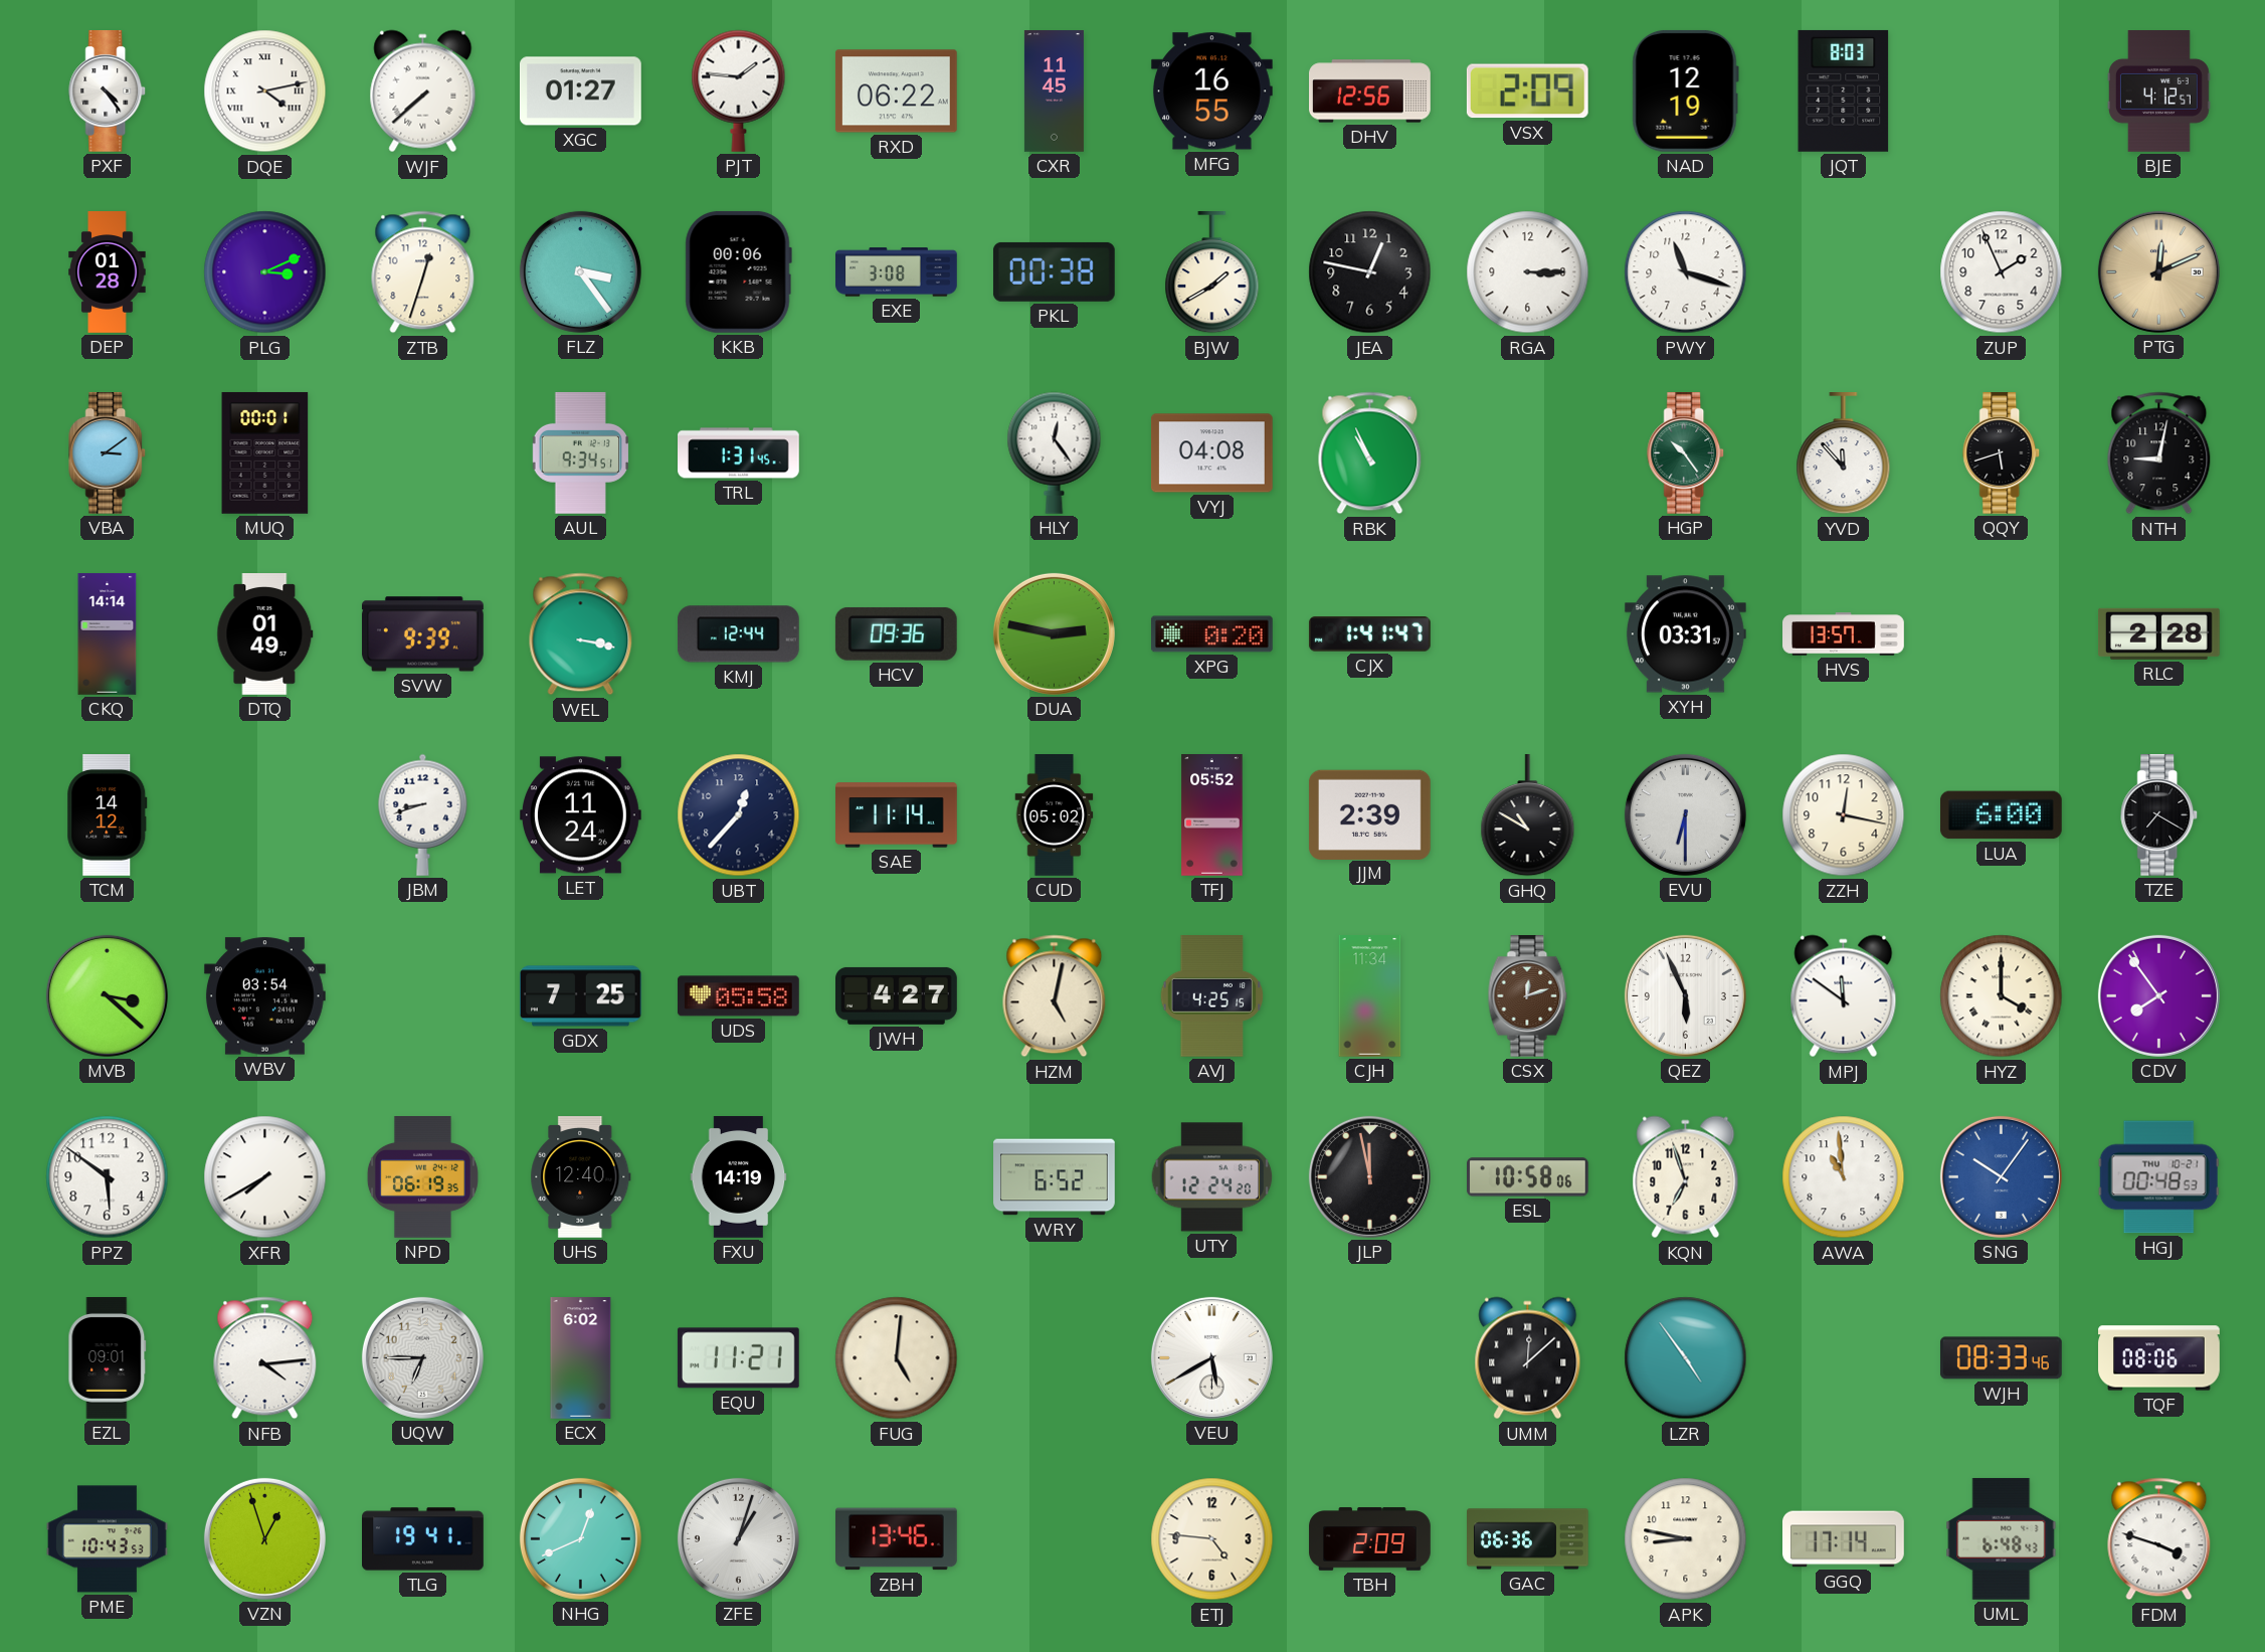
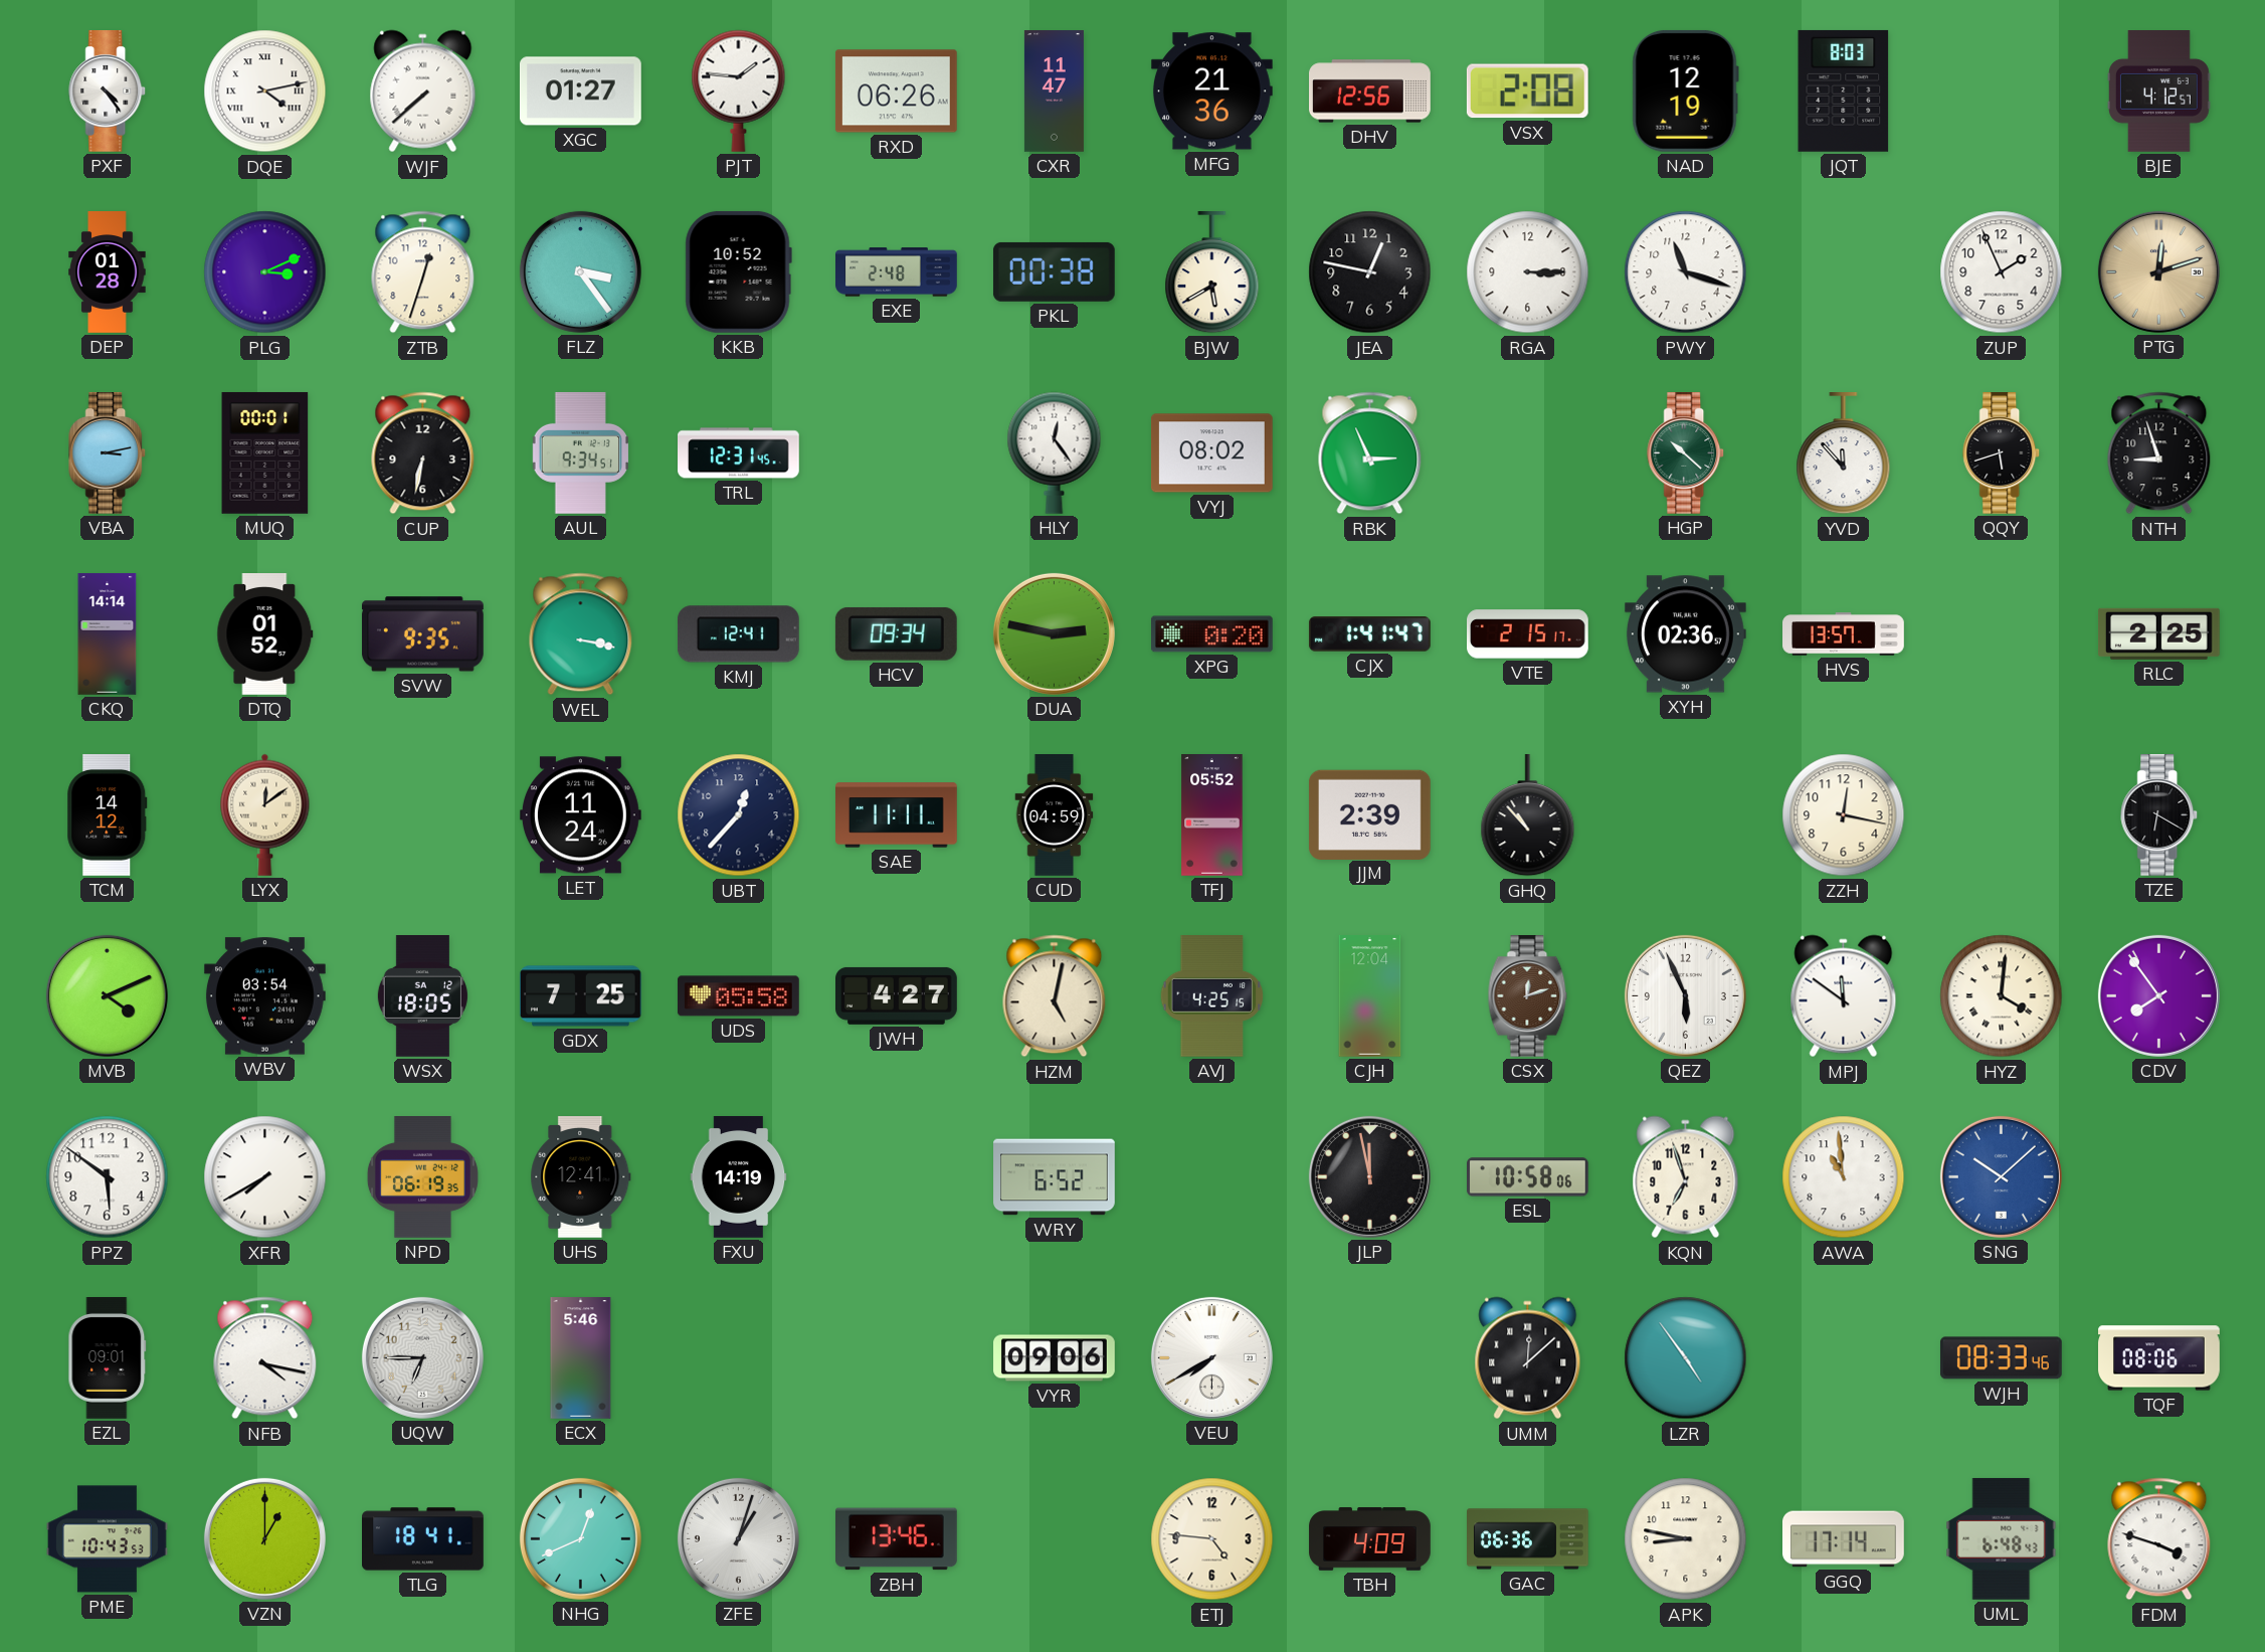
RXD: 06:22 -> 06:26
CXR: 11:45 -> 11:47
MFG: 16:55 -> 21:36
VSX: 2:09 -> 2:08
KKB: 00:06 -> 10:52
EXE: 3:08 -> 2:48
BJW: 1:40 -> 5:40
PTG: 12:11 -> 12:12
VBA: 3:09 -> 3:13
CUP: none -> 6:32
TRL: 1:31 -> 12:31
VYJ: 04:08 -> 08:02
RBK: 10:56 -> 2:56
HGP: 10:24 -> 10:22
NTH: 9:02 -> 8:57
DTQ: 01:49 -> 01:52
SVW: 9:39 -> 9:35
KMJ: 12:44 -> 12:41
HCV: 09:36 -> 09:34
VTE: none -> 2:15
XYH: 03:31 -> 02:36
RLC: 2:28 -> 2:25
LYX: none -> 12:09
JBM: 8:42 -> none
SAE: 11:14 -> 11:11
CUD: 05:02 -> 04:59
GHQ: 10:50 -> 10:53
EVU: 6:30 -> none
LUA: 6:00 -> none
TZE: 7:20 -> 6:20
MVB: 3:22 -> 4:11
WSX: none -> 18:05
CJH: 11:34 -> 12:04
HYZ: 4:00 -> 4:01
UHS: 12:40 -> 12:41
UTY: 12:24 -> none
SNG: 10:06 -> 10:08
HGJ: 00:48 -> none
NFB: 4:14 -> 4:17
ECX: 6:02 -> 5:46
EQU: 11:21 -> none
FUG: 5:01 -> none
VYR: none -> 09:06
VEU: 5:40 -> 7:40
VZN: 12:57 -> 1:00
TLG: 19:41 -> 18:41
TBH: 2:09 -> 4:09
